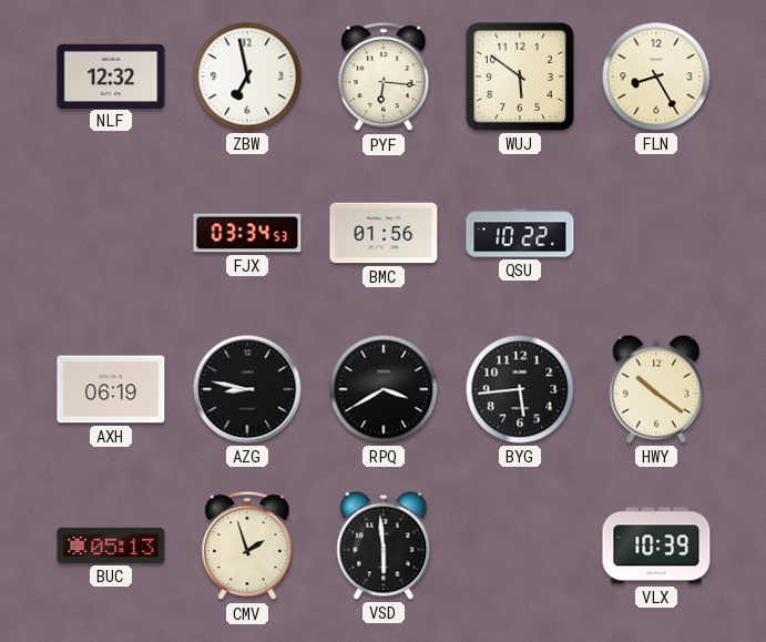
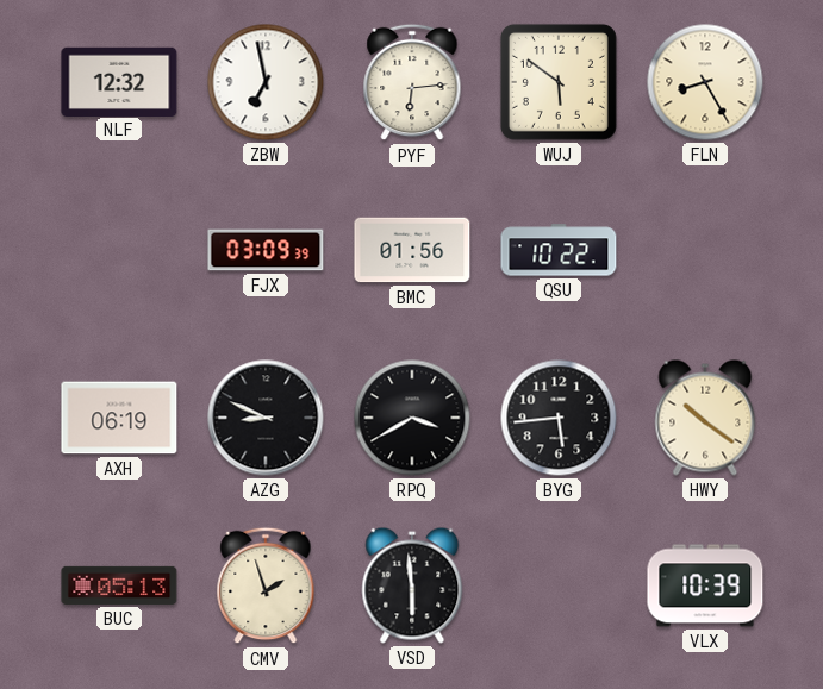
PYF: 6:16 -> 6:14
FJX: 03:34 -> 03:09
AZG: 8:47 -> 8:49
